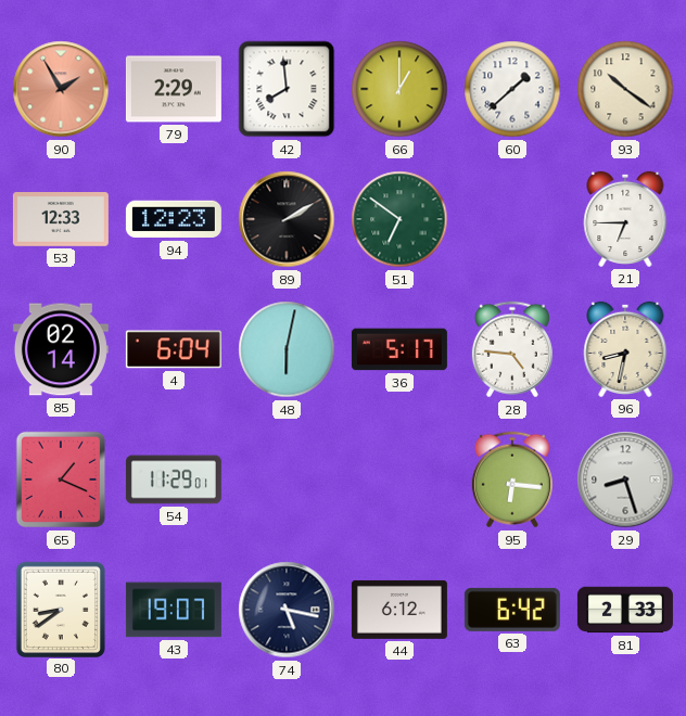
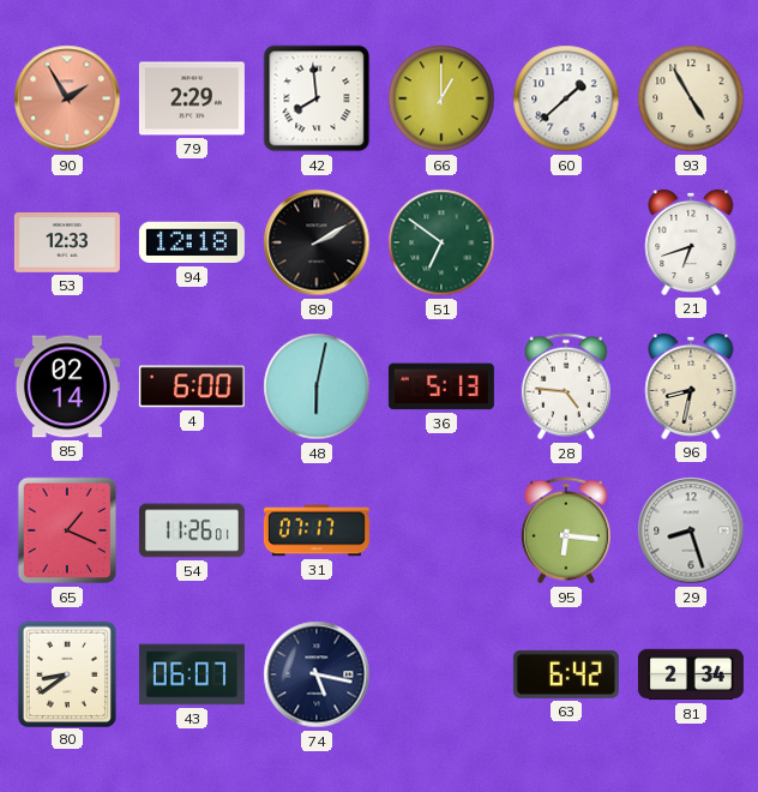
93: 10:21 -> 4:55
94: 12:23 -> 12:18
21: 6:45 -> 6:42
4: 6:04 -> 6:00
36: 5:17 -> 5:13
54: 11:29 -> 11:26
31: none -> 07:17
43: 19:07 -> 06:07
44: 6:12 -> none
81: 2:33 -> 2:34
